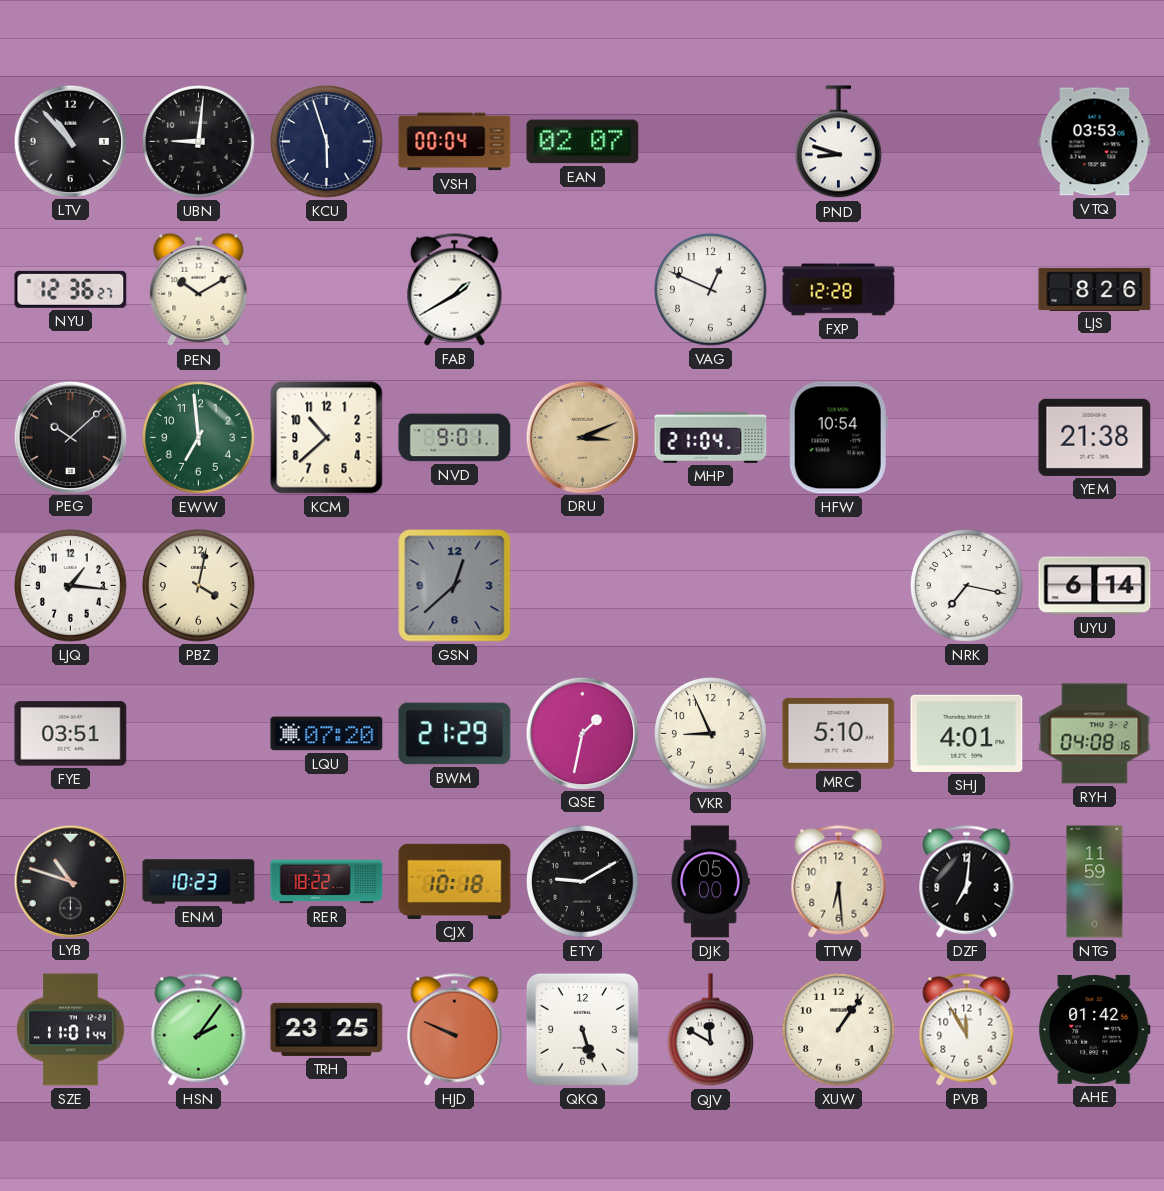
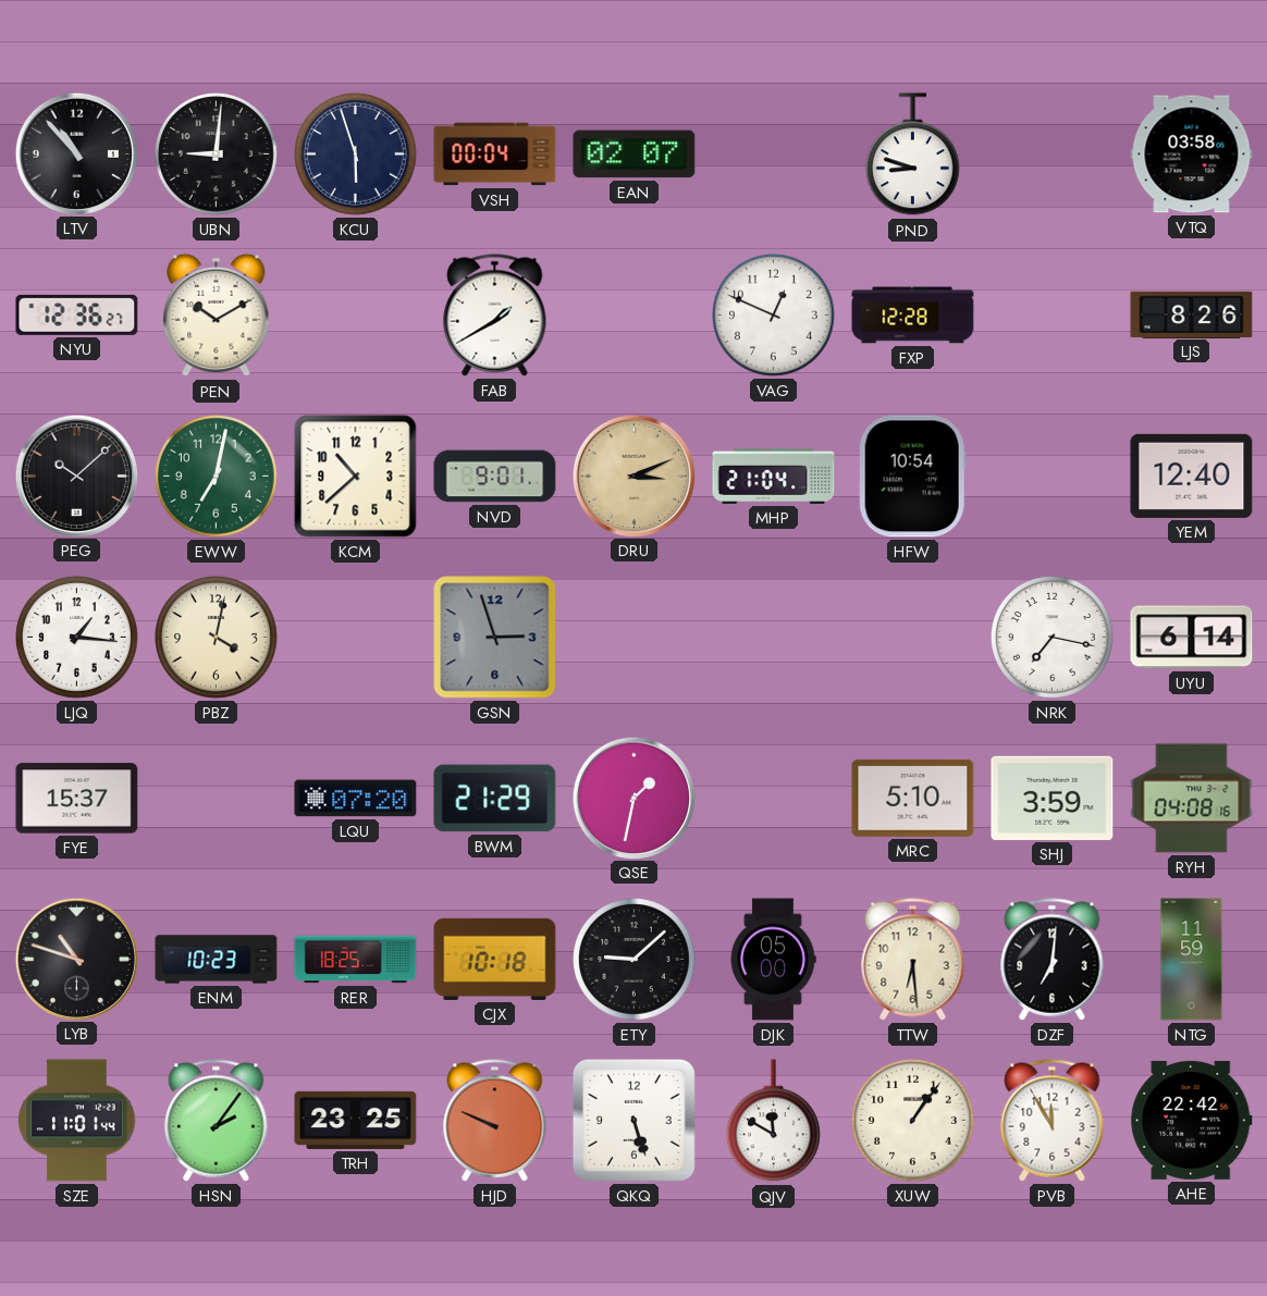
VTQ: 03:53 -> 03:58
EWW: 6:59 -> 7:02
YEM: 21:38 -> 12:40
GSN: 12:38 -> 2:57
FYE: 03:51 -> 15:37
VKR: 8:56 -> none
SHJ: 4:01 -> 3:59
RER: 18:22 -> 18:25
ETY: 9:10 -> 9:08
AHE: 01:42 -> 22:42
